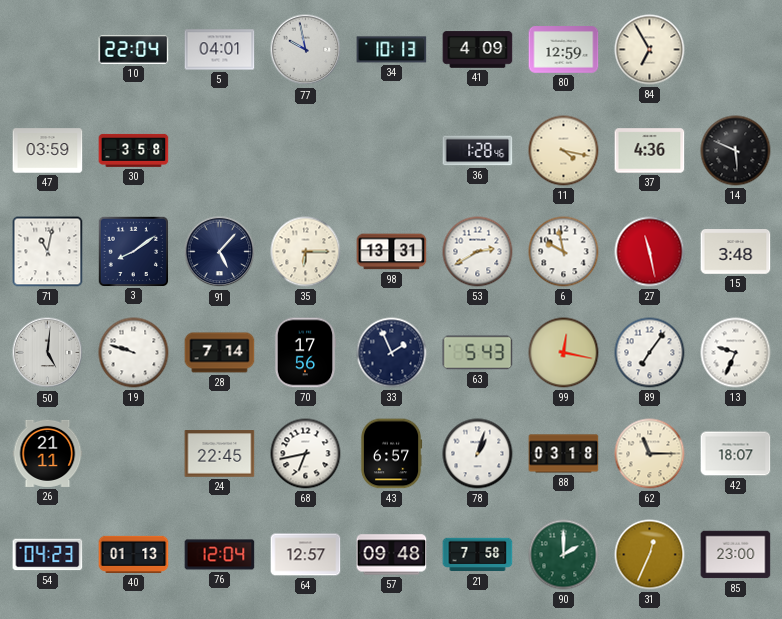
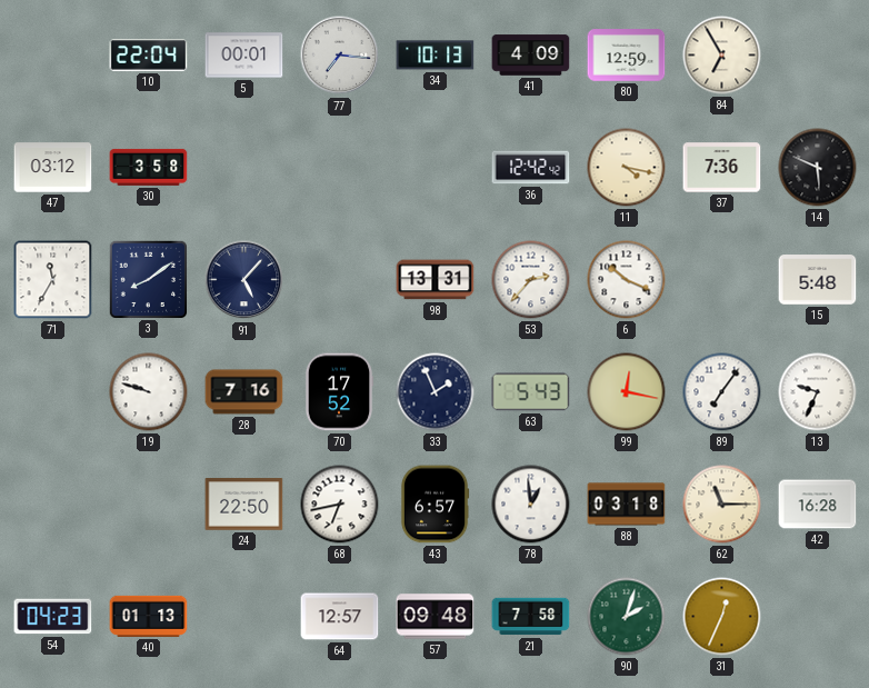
5: 04:01 -> 00:01
77: 9:58 -> 7:16
47: 03:59 -> 03:12
36: 1:28 -> 12:42
37: 4:36 -> 7:36
71: 11:02 -> 11:35
35: 6:15 -> none
53: 2:40 -> 2:37
6: 9:58 -> 10:19
27: 11:28 -> none
15: 3:48 -> 5:48
50: 5:01 -> none
28: 7:14 -> 7:16
70: 17:56 -> 17:52
26: 21:11 -> none
24: 22:45 -> 22:50
78: 1:03 -> 12:59
42: 18:07 -> 16:28
76: 12:04 -> none
90: 2:00 -> 2:03
85: 23:00 -> none
